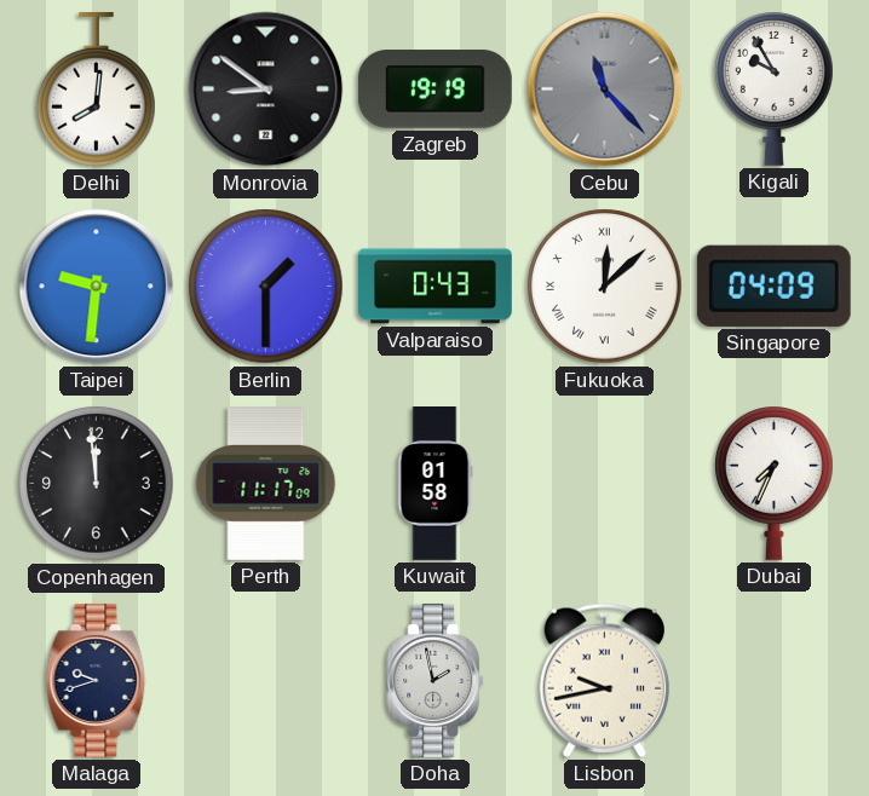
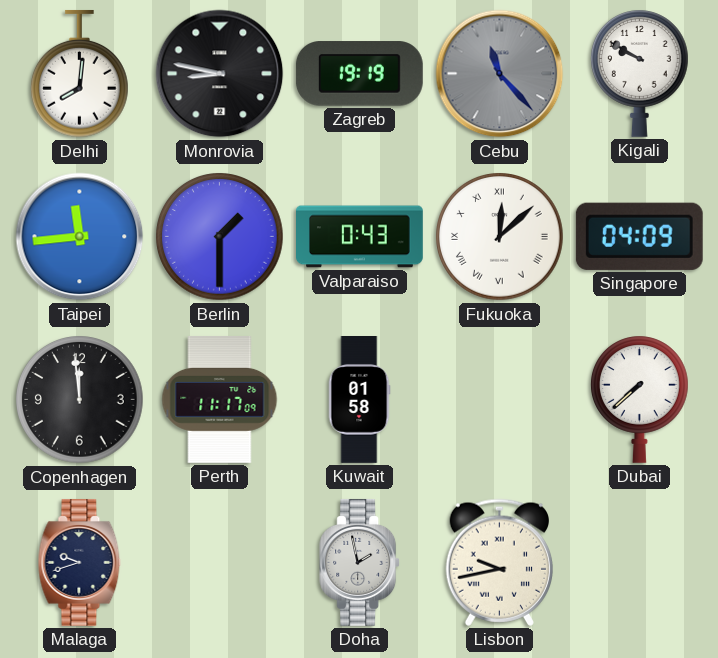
Monrovia: 8:51 -> 8:47
Kigali: 9:55 -> 9:50
Taipei: 9:31 -> 11:44
Dubai: 7:34 -> 7:38
